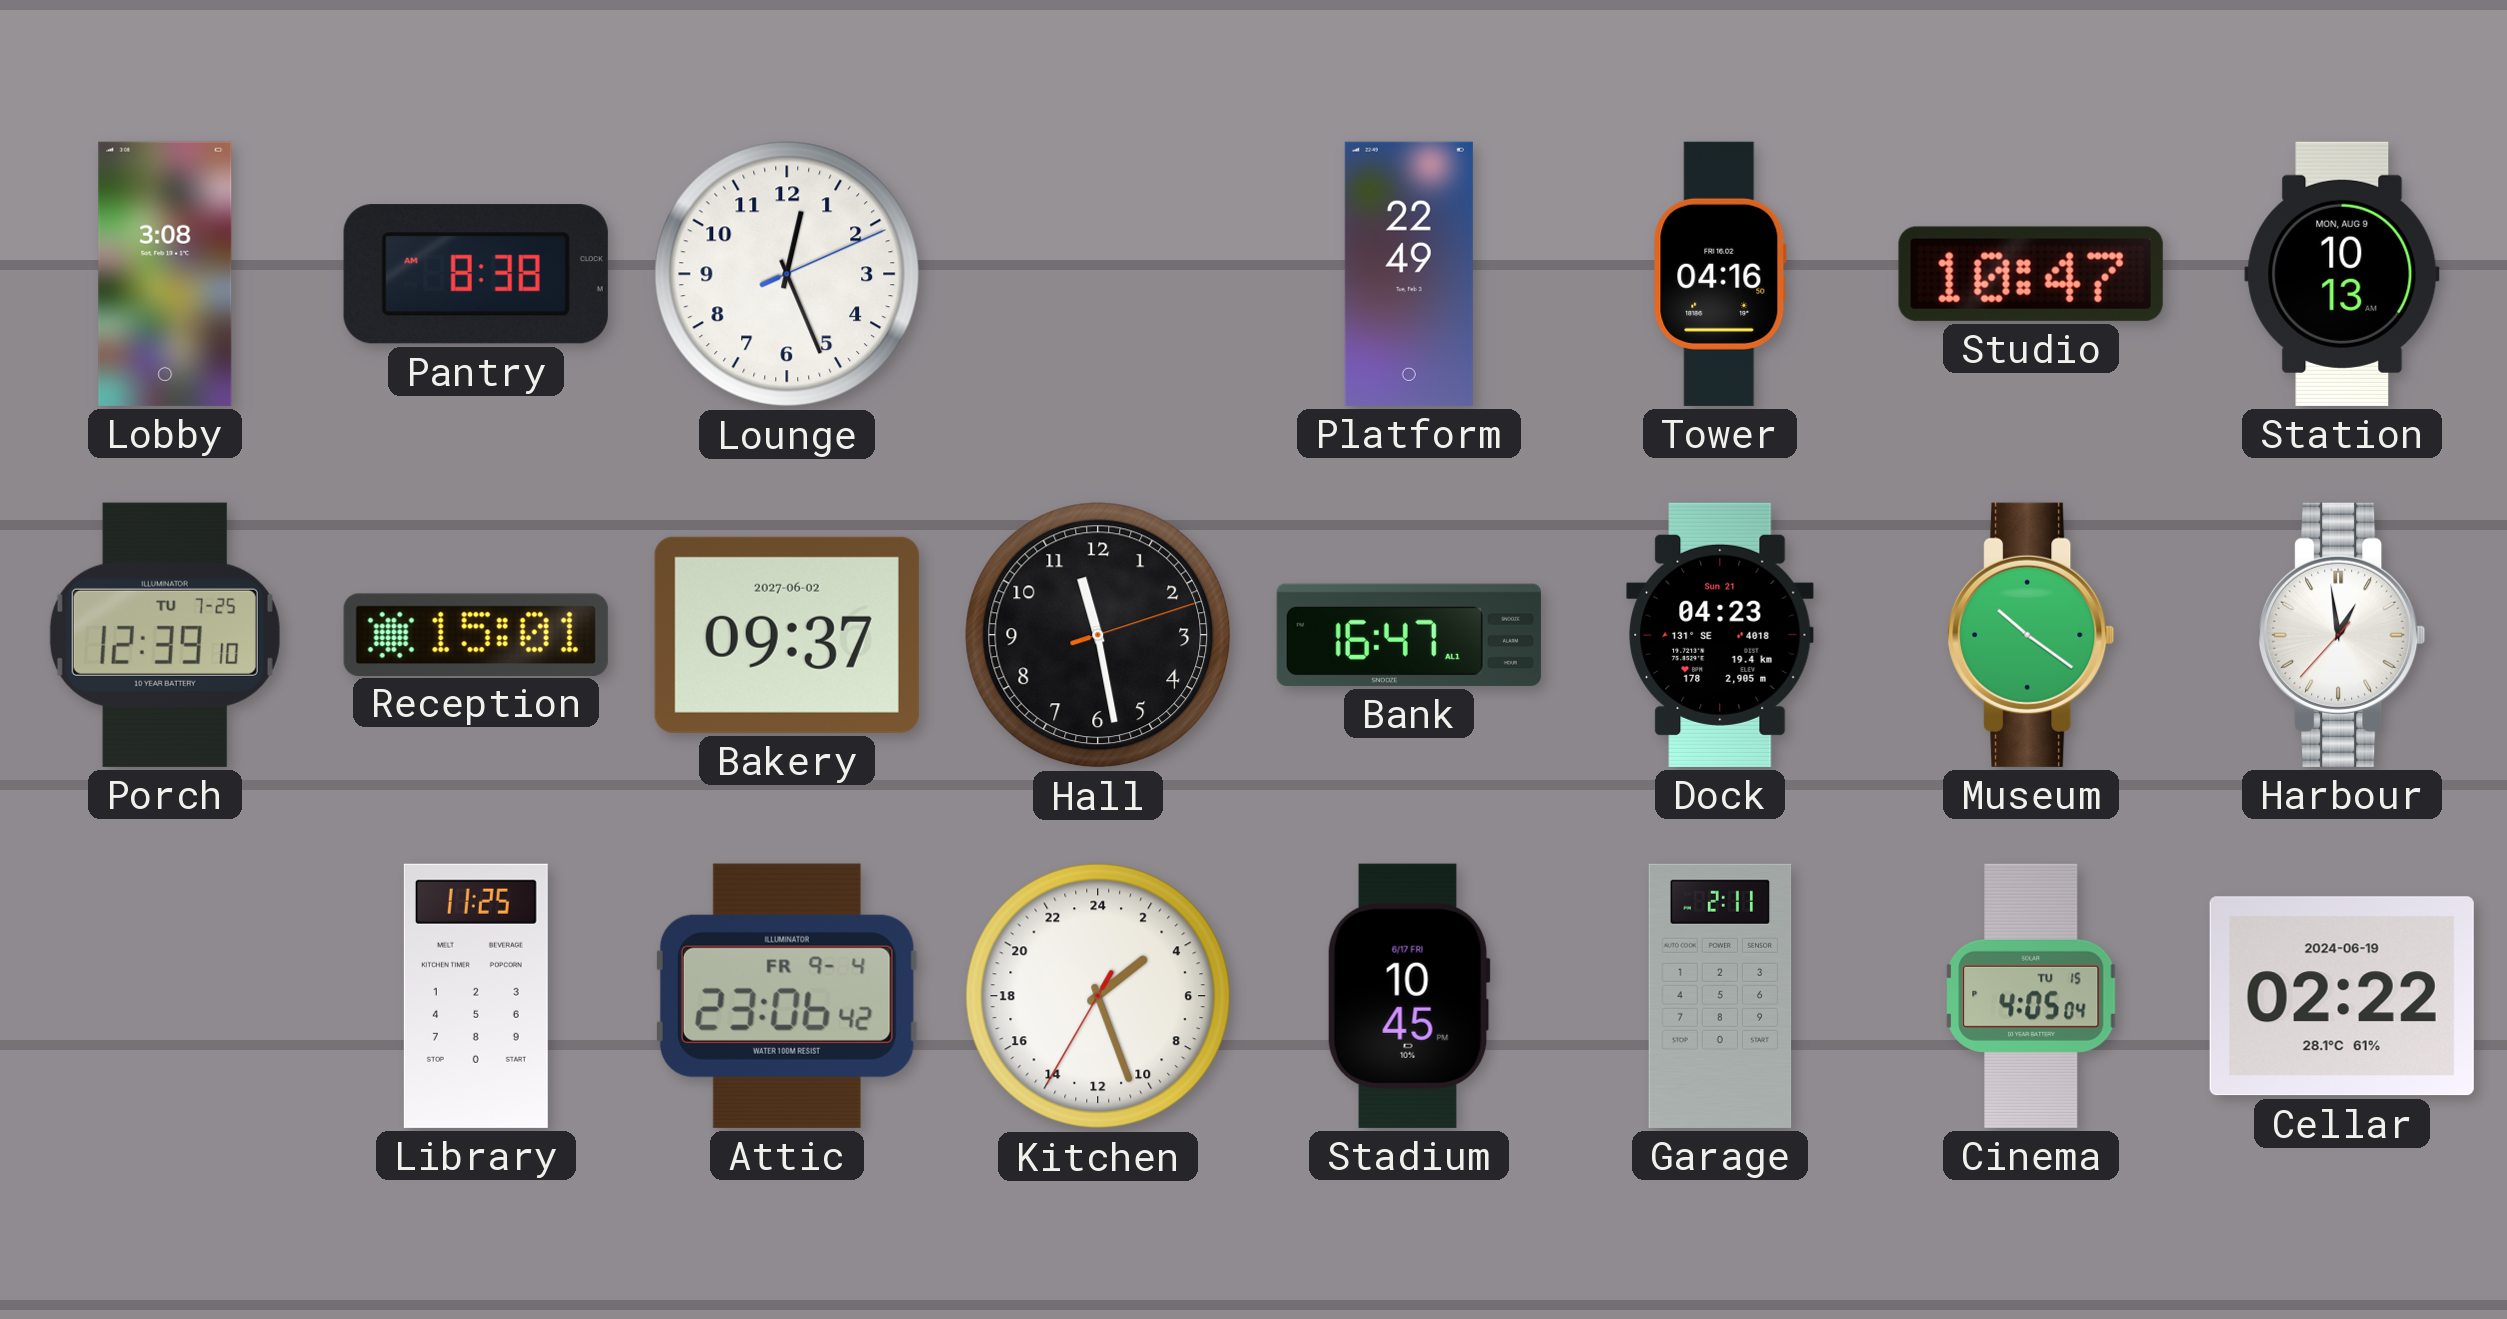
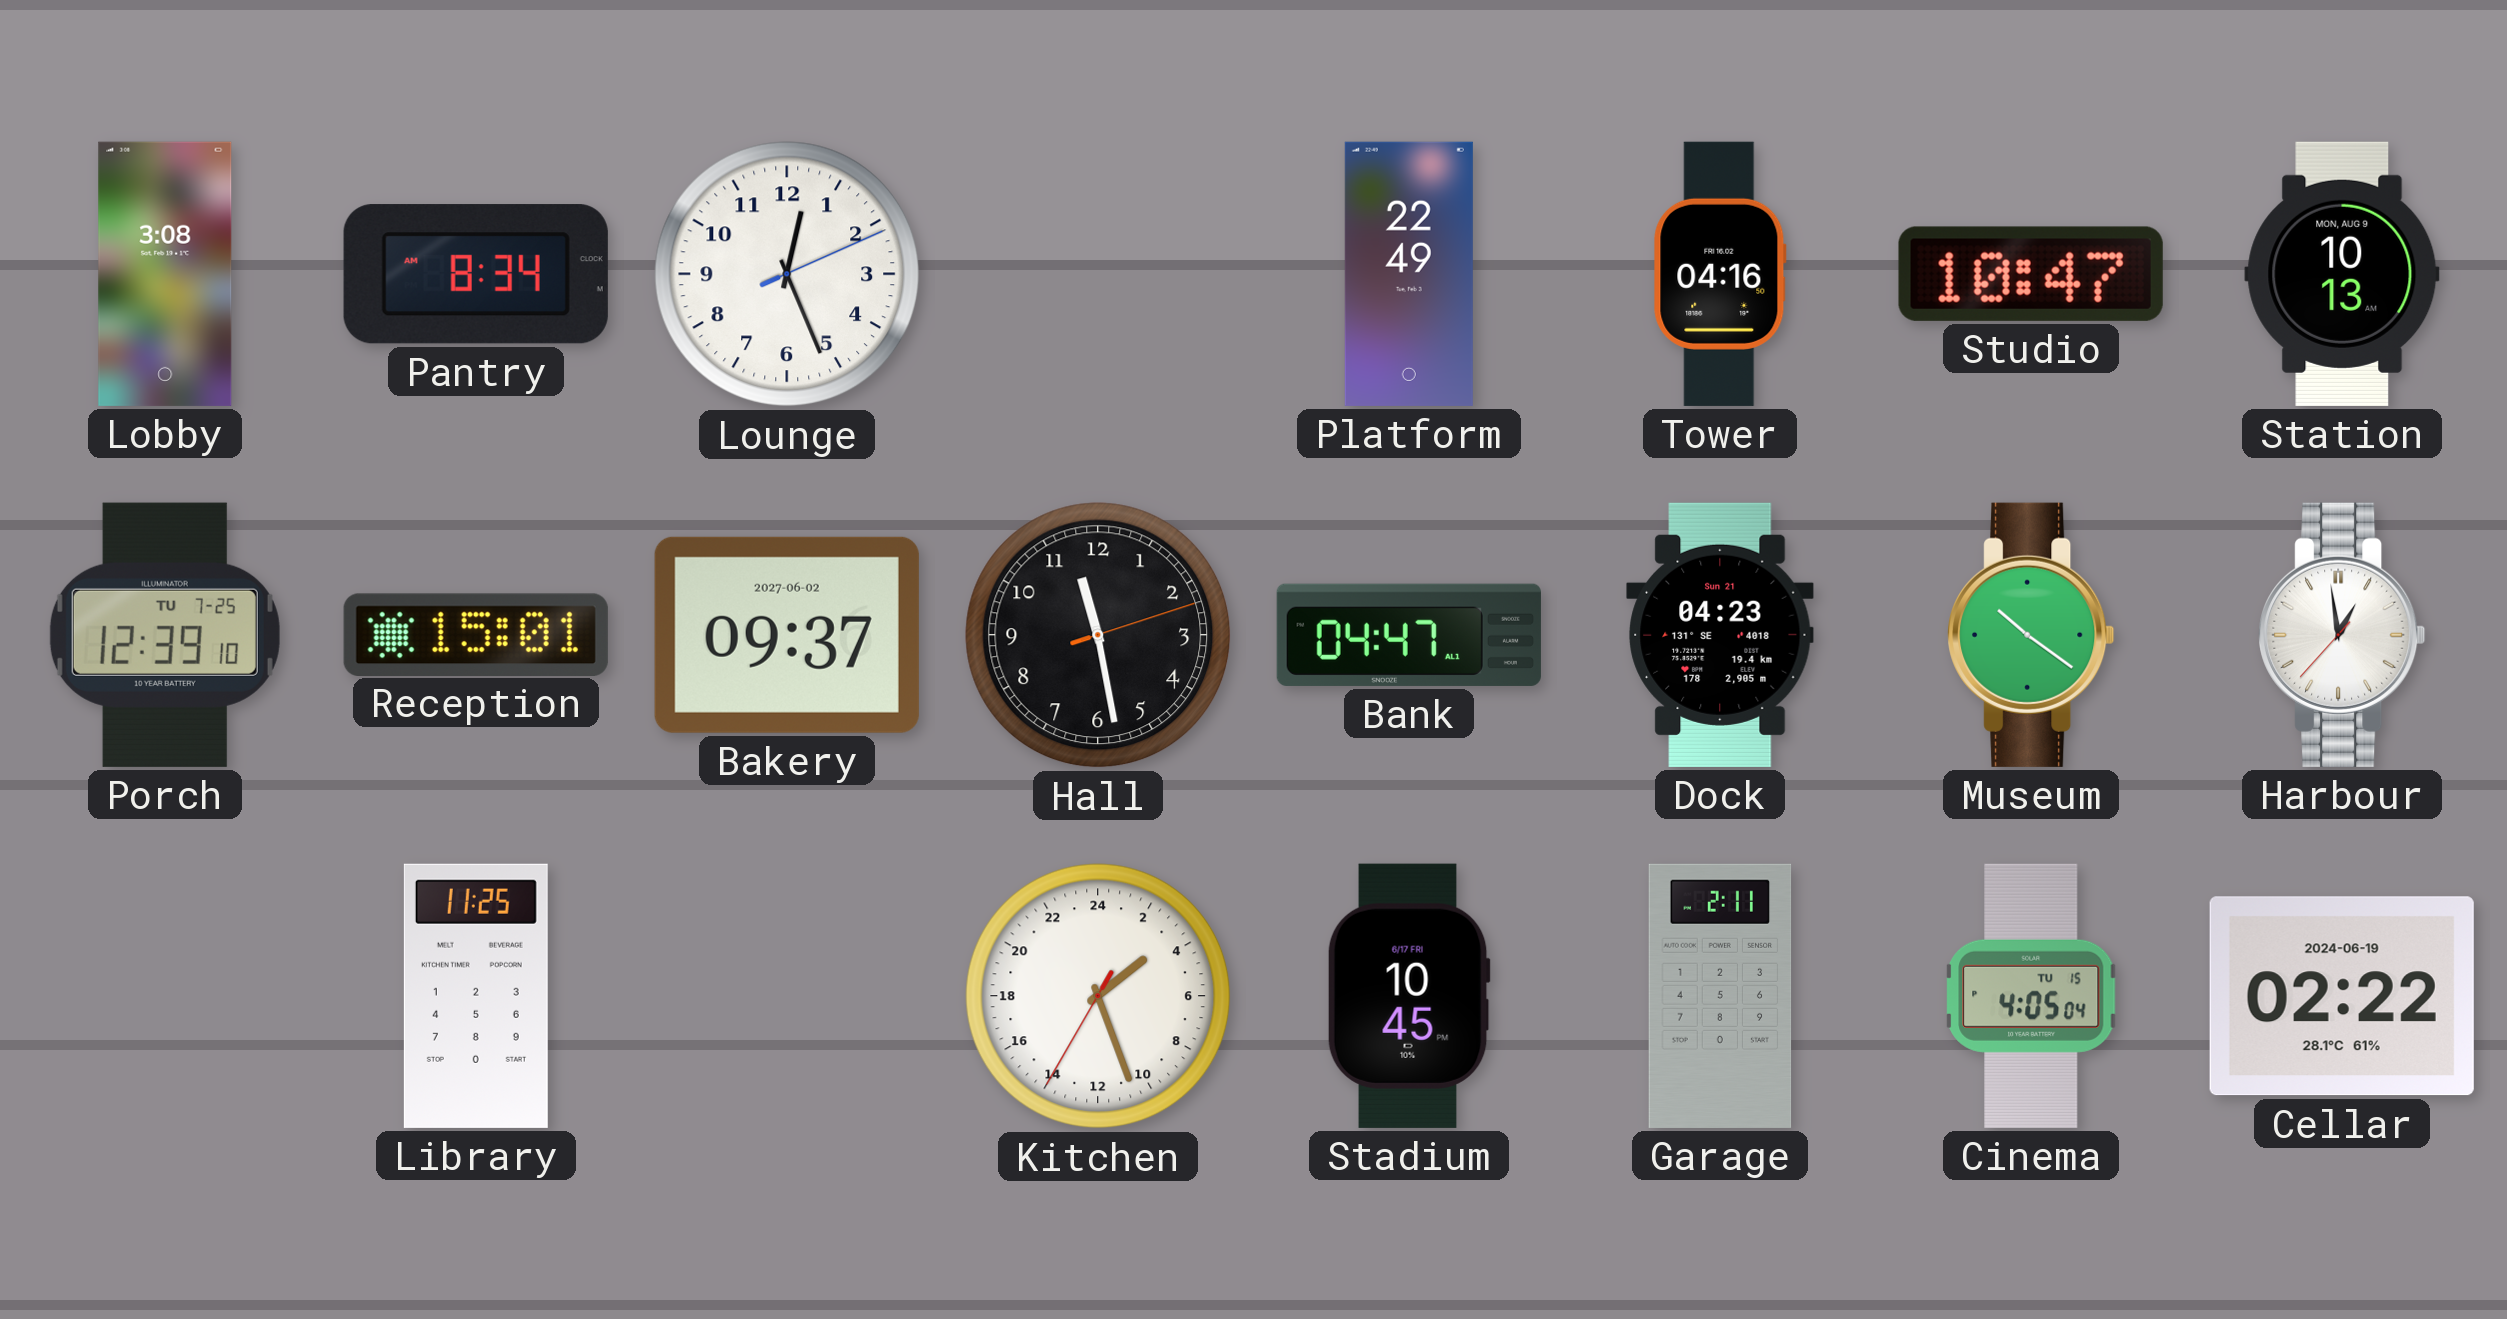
Pantry: 8:38 -> 8:34
Bank: 16:47 -> 04:47
Attic: 23:06 -> none
